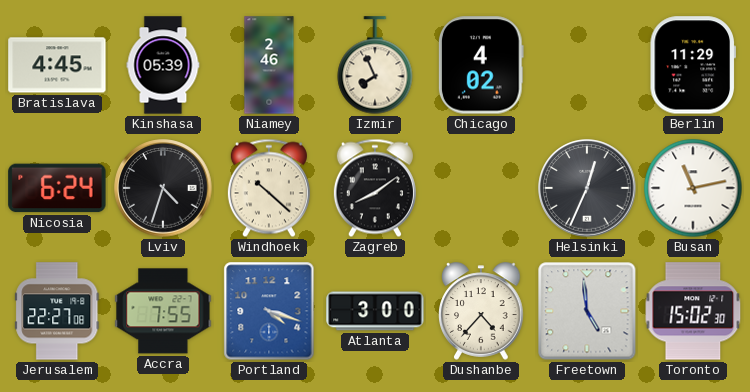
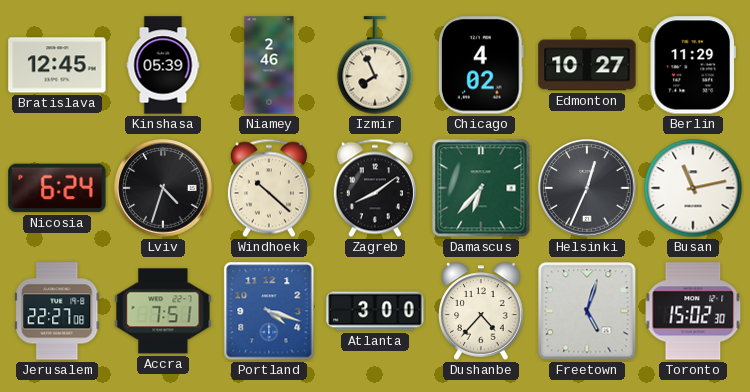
Bratislava: 4:45 -> 12:45
Edmonton: none -> 10:27
Damascus: none -> 6:37
Accra: 7:55 -> 7:51
Freetown: 4:59 -> 5:03
